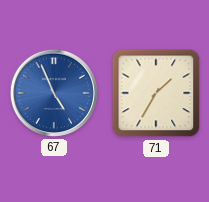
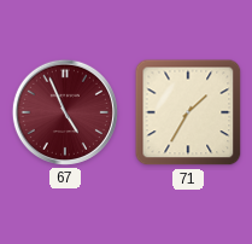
67 dial: blue -> burgundy
